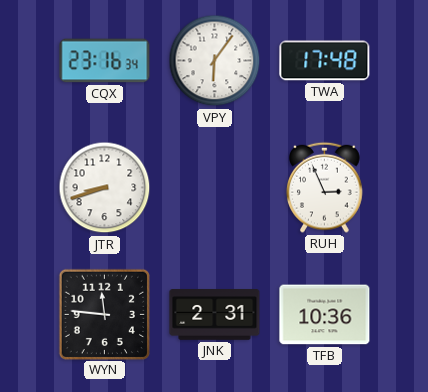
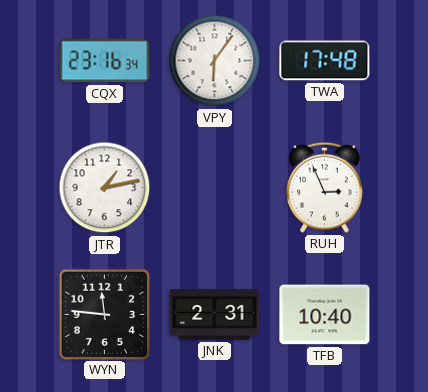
JTR: 8:42 -> 1:13
TFB: 10:36 -> 10:40
